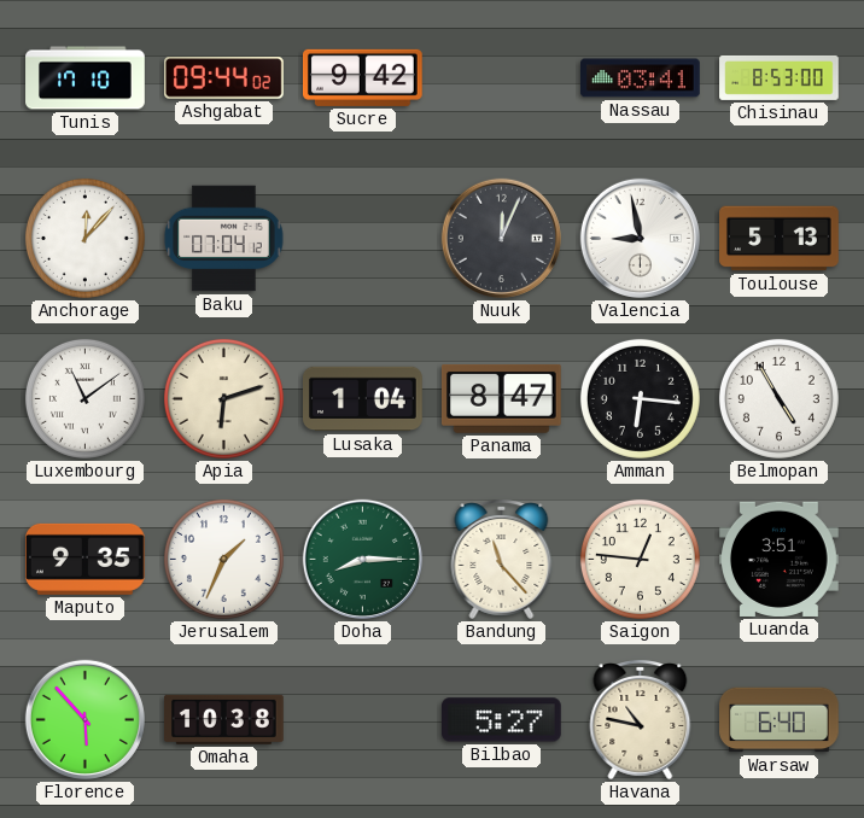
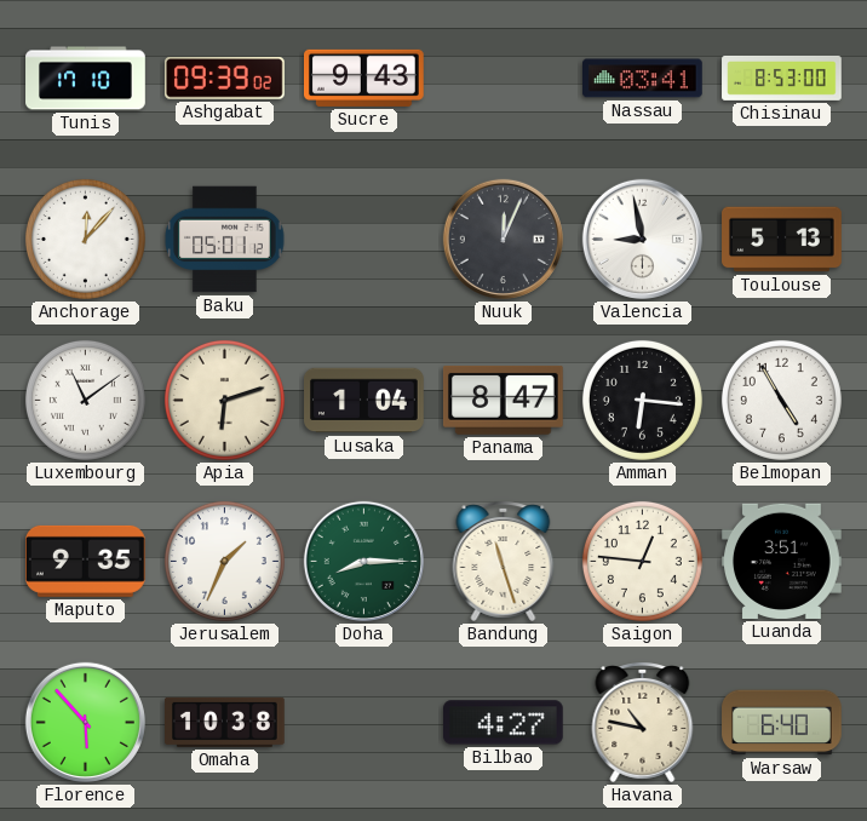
Ashgabat: 09:44 -> 09:39
Sucre: 9:42 -> 9:43
Baku: 07:04 -> 05:01
Bandung: 11:23 -> 11:27
Bilbao: 5:27 -> 4:27
